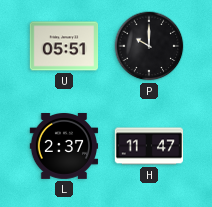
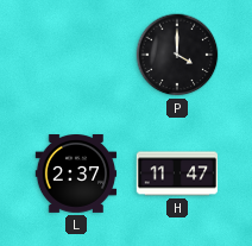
U: 05:51 -> none
P: 10:00 -> 4:00
